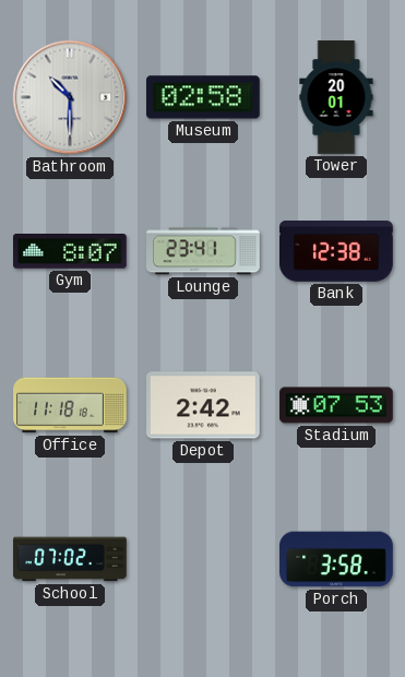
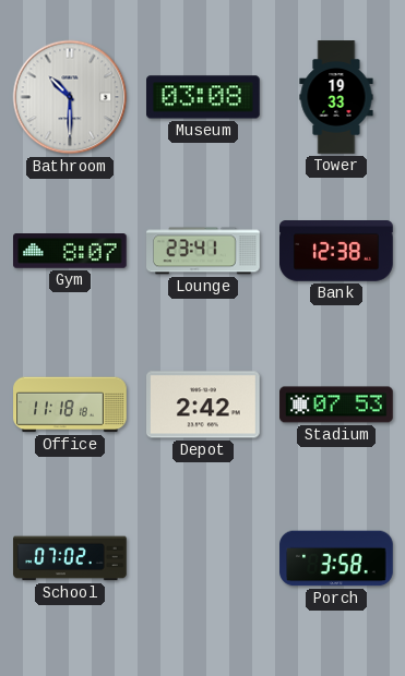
Museum: 02:58 -> 03:08
Tower: 20:01 -> 19:33
